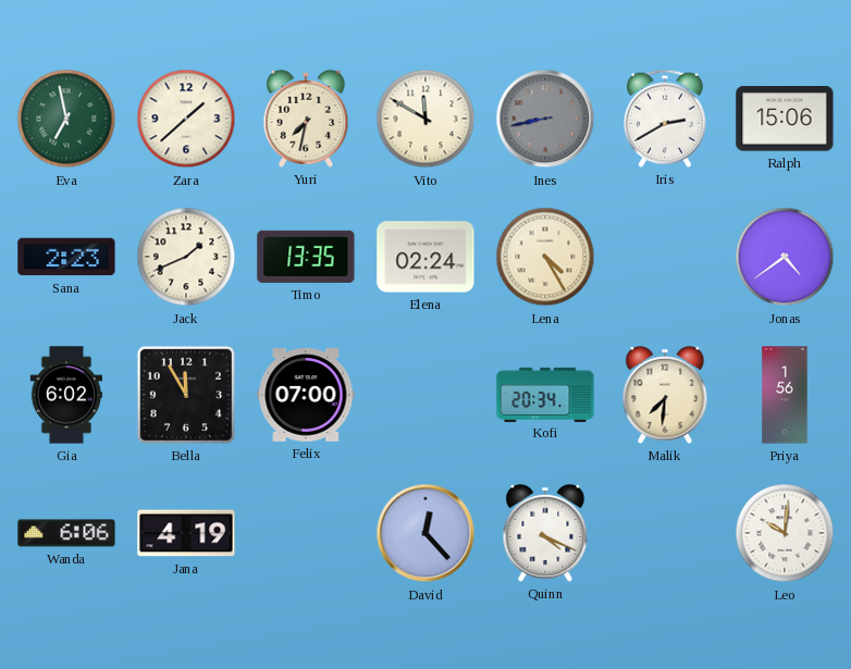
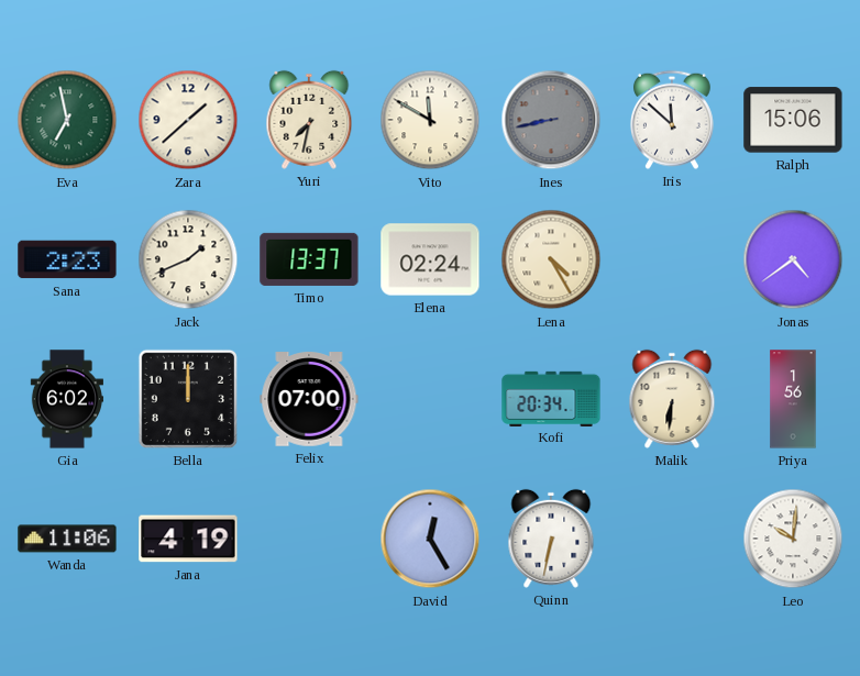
Iris: 2:40 -> 11:52
Timo: 13:35 -> 13:37
Bella: 11:55 -> 12:00
Malik: 7:31 -> 6:31
Wanda: 6:06 -> 11:06
David: 12:23 -> 12:25
Quinn: 4:19 -> 6:32
